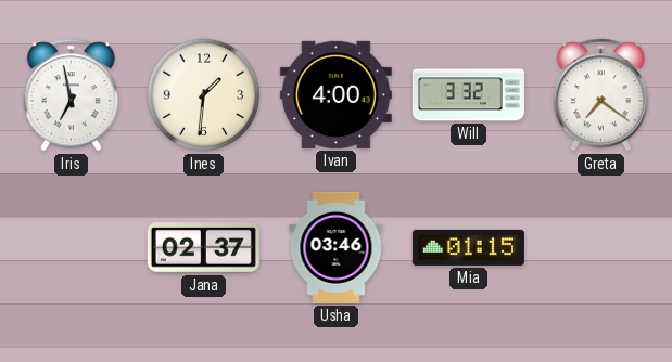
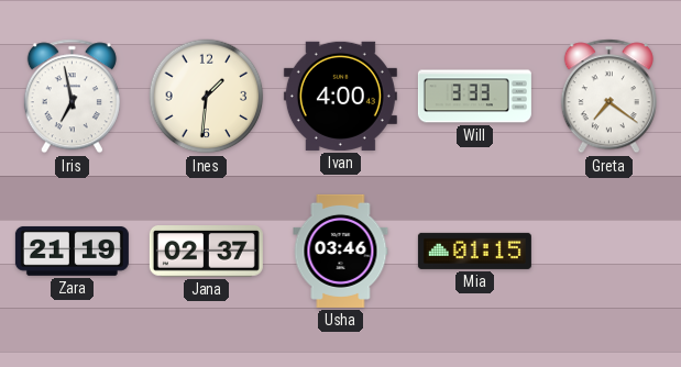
Will: 3:32 -> 3:33
Zara: none -> 21:19
